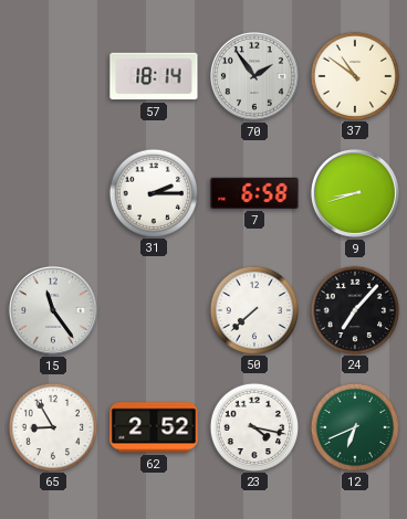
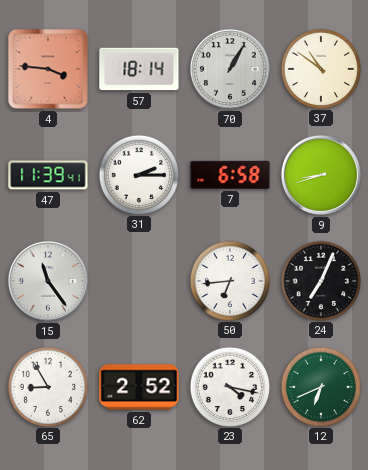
4: none -> 3:46
70: 1:54 -> 1:05
47: none -> 11:39
50: 7:38 -> 6:44
24: 7:07 -> 7:04
